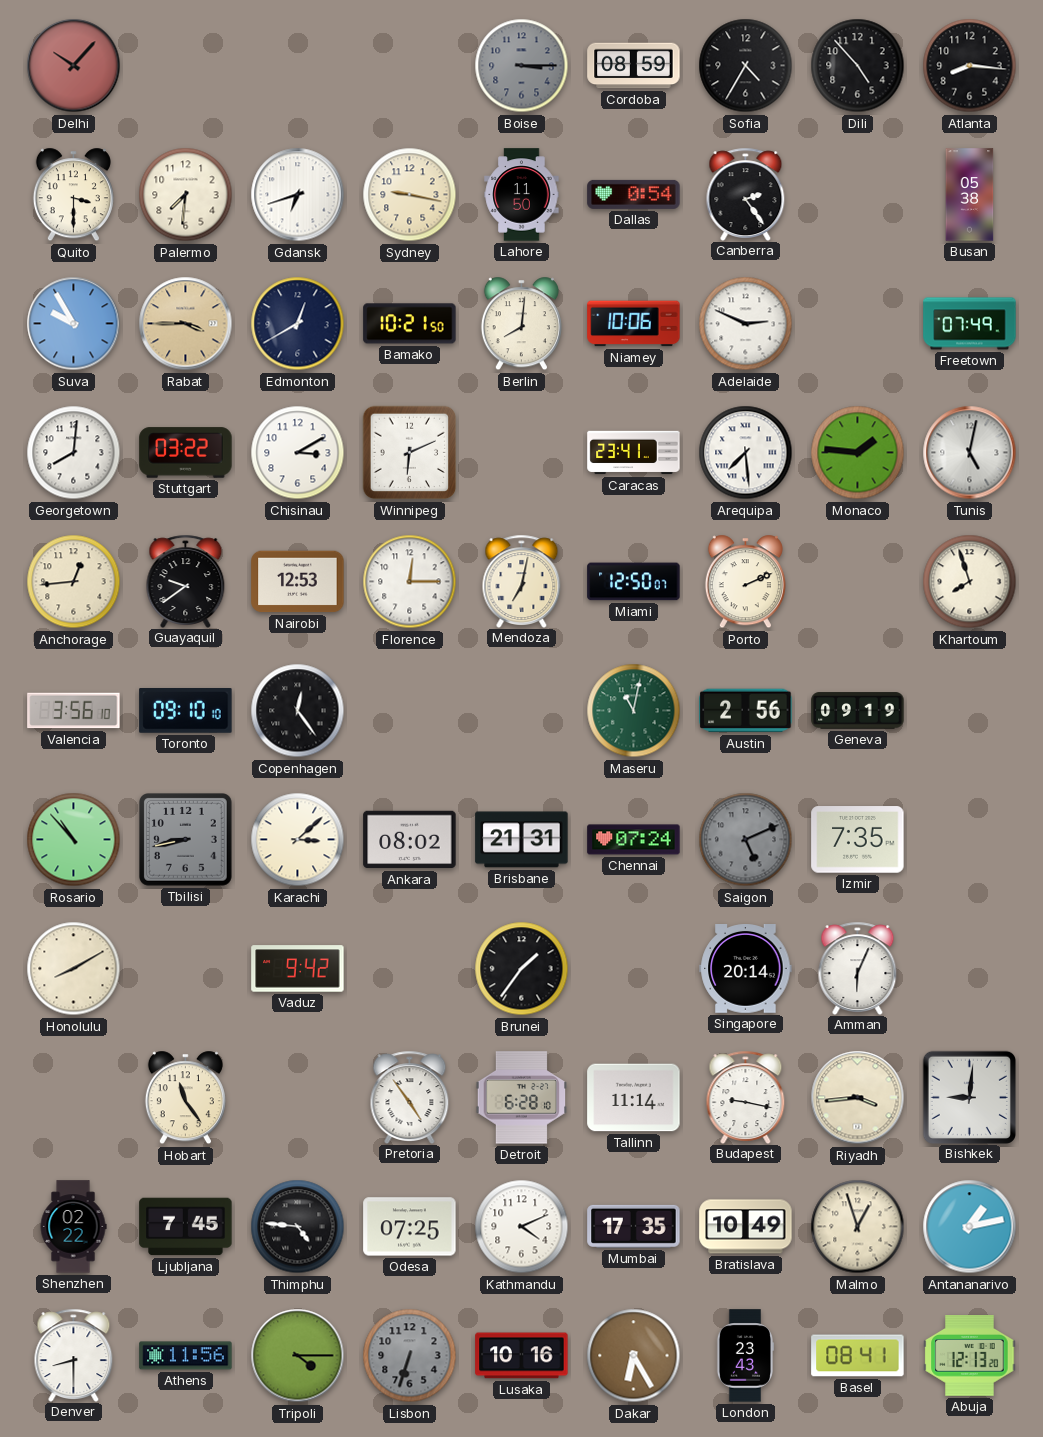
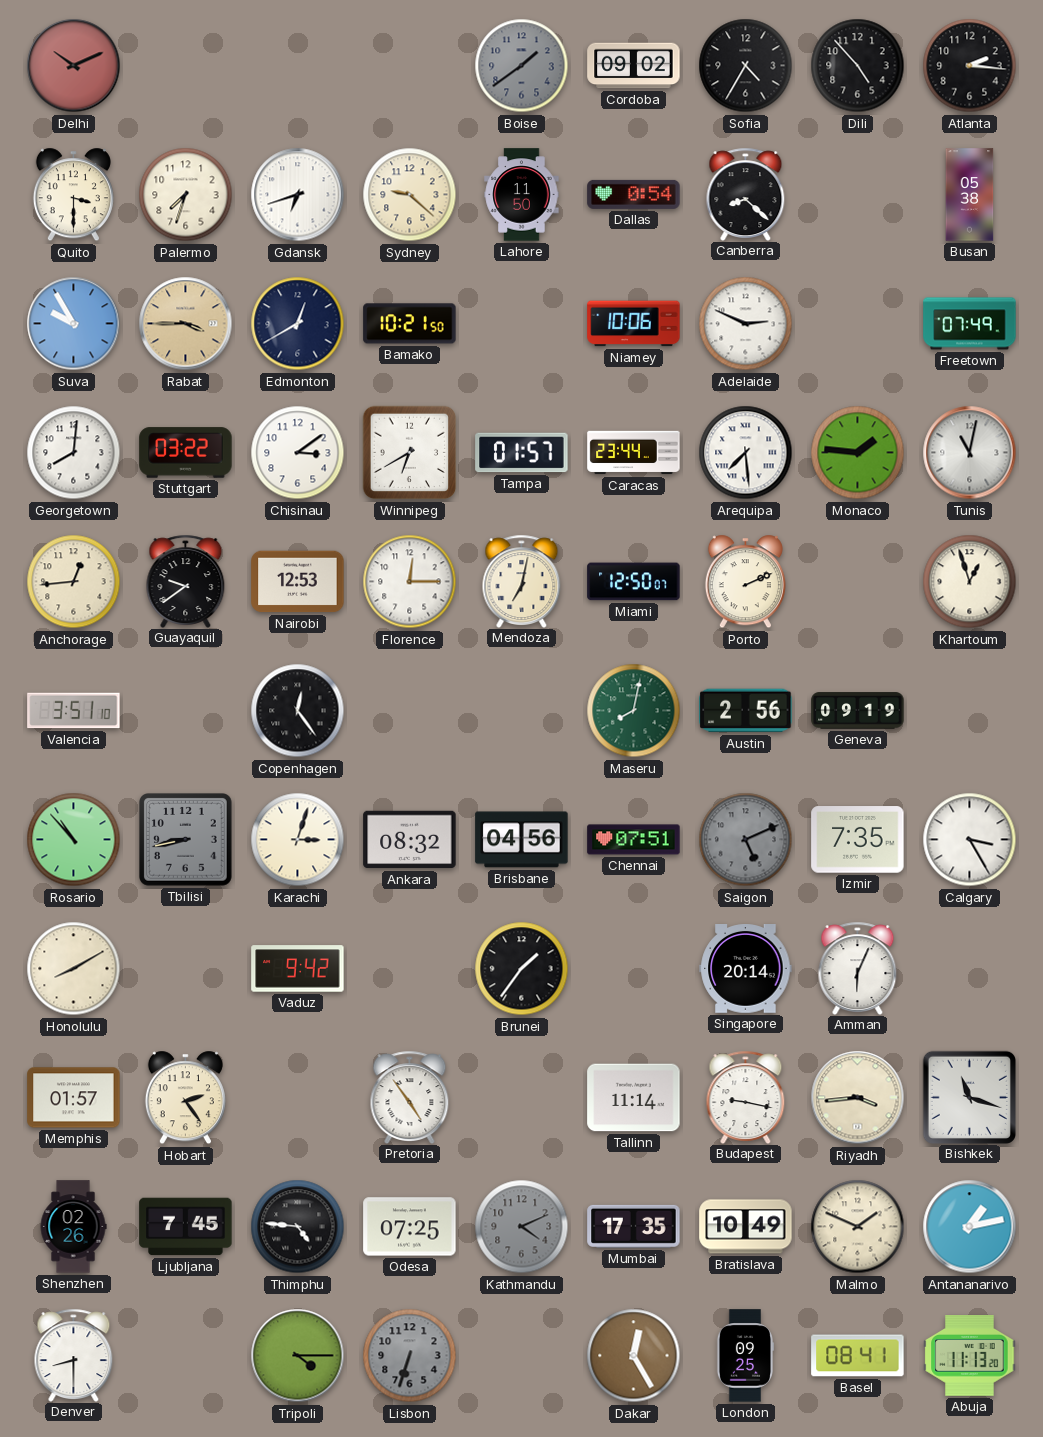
Delhi: 10:07 -> 10:11
Boise: 3:15 -> 1:39
Cordoba: 08:59 -> 09:02
Atlanta: 8:16 -> 2:16
Palermo: 7:31 -> 7:33
Sydney: 9:17 -> 9:22
Canberra: 2:24 -> 8:22
Berlin: 8:01 -> none
Chisinau: 3:10 -> 3:09
Winnipeg: 6:11 -> 6:40
Tampa: none -> 01:57
Caracas: 23:41 -> 23:44
Tunis: 5:02 -> 11:02
Khartoum: 7:57 -> 12:57
Valencia: 3:56 -> 3:51
Toronto: 09:10 -> none
Maseru: 11:02 -> 8:02
Karachi: 3:08 -> 3:03
Ankara: 08:02 -> 08:32
Brisbane: 21:31 -> 04:56
Chennai: 07:24 -> 07:51
Calgary: none -> 3:25
Memphis: none -> 01:57
Hobart: 11:24 -> 2:24
Detroit: 6:28 -> none
Bishkek: 9:01 -> 11:18
Shenzhen: 02:22 -> 02:26
Kathmandu dial: white -> grey
Malmo: 12:57 -> 1:49
Athens: 11:56 -> none
Lusaka: 10:16 -> none
Dakar: 6:25 -> 12:25
London: 23:43 -> 09:25
Abuja: 12:13 -> 11:13
